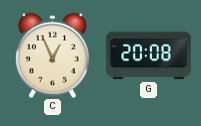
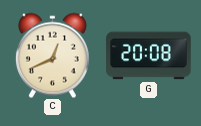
C: 12:56 -> 12:41
